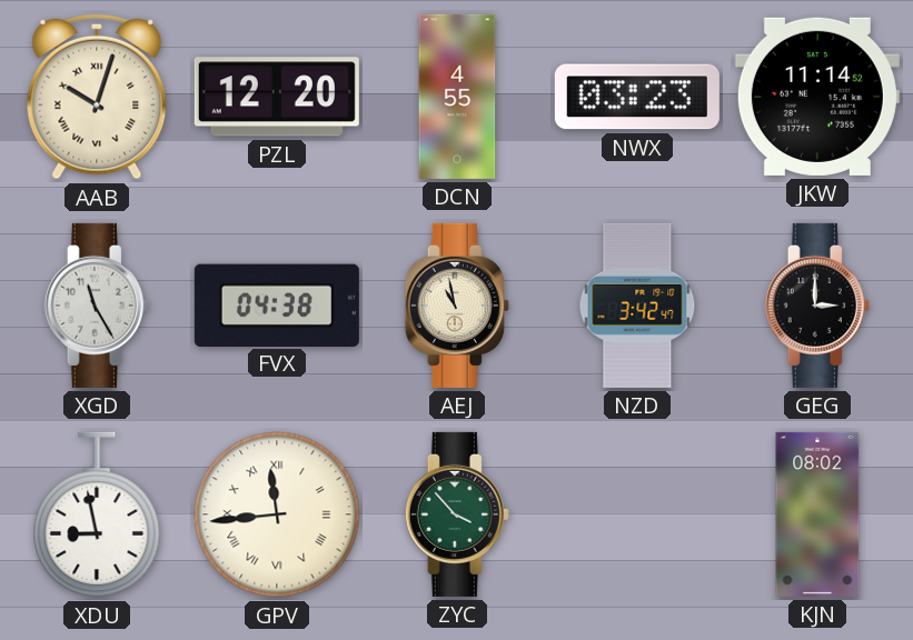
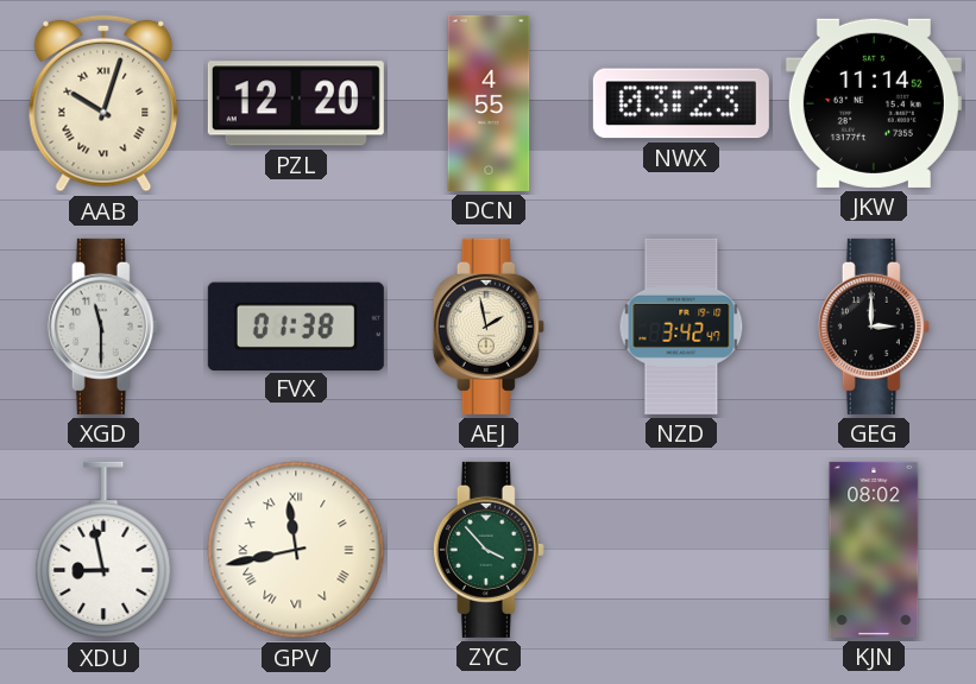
XGD: 11:25 -> 11:30
FVX: 04:38 -> 01:38
AEJ: 10:58 -> 1:58
GPV: 11:44 -> 11:43
